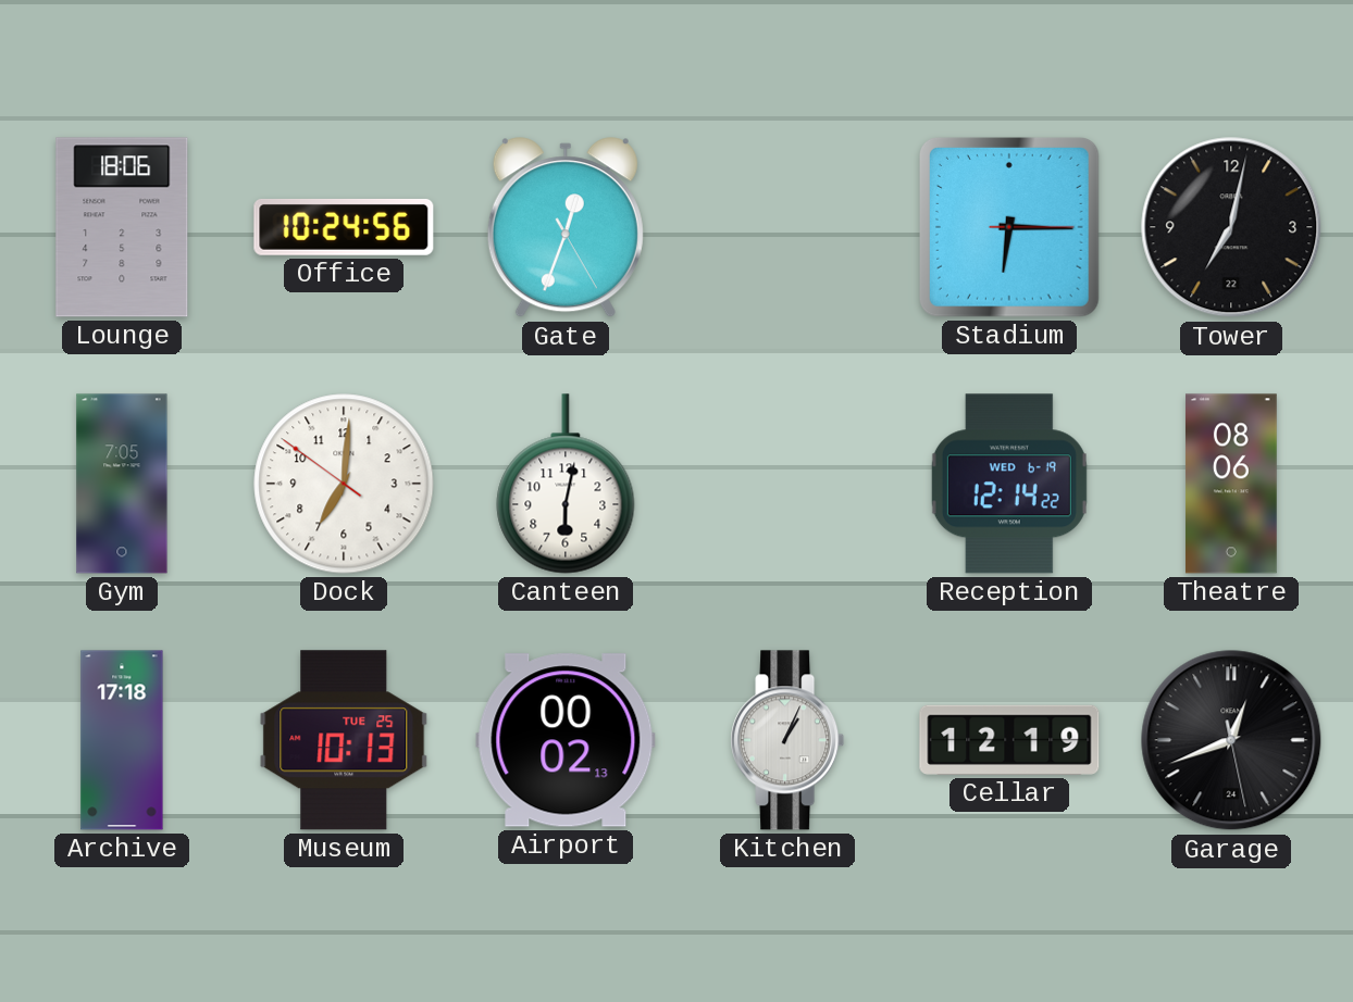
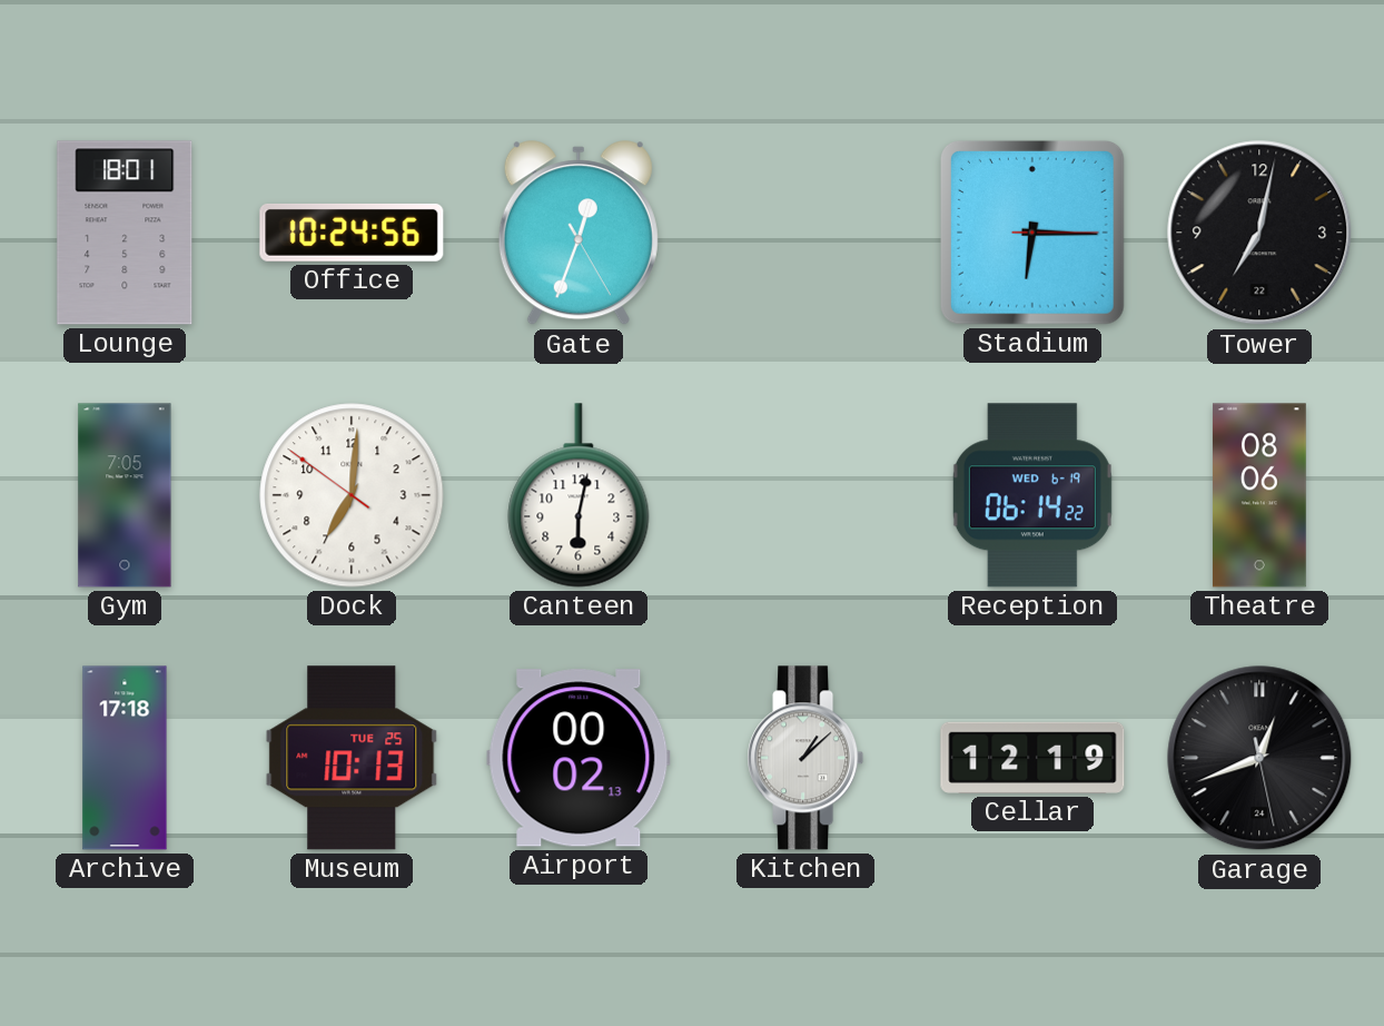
Lounge: 18:06 -> 18:01
Reception: 12:14 -> 06:14
Kitchen: 1:04 -> 1:08
